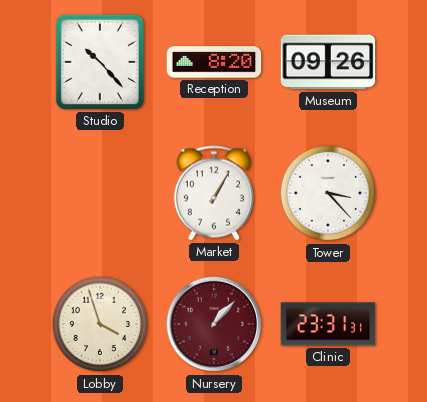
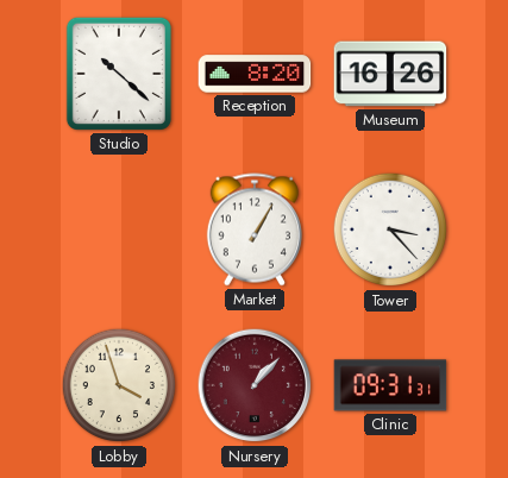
Studio: 10:23 -> 10:22
Museum: 09:26 -> 16:26
Clinic: 23:31 -> 09:31
